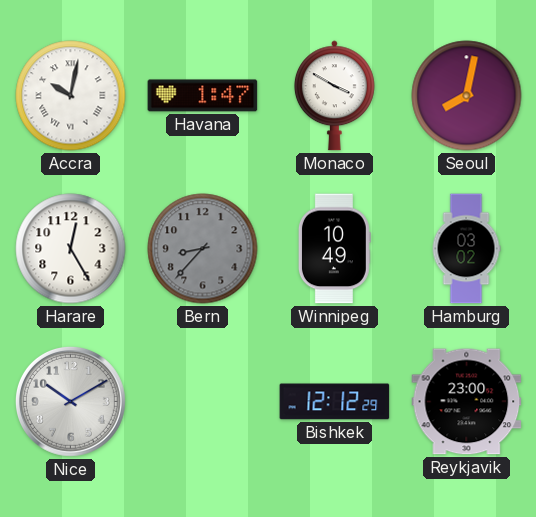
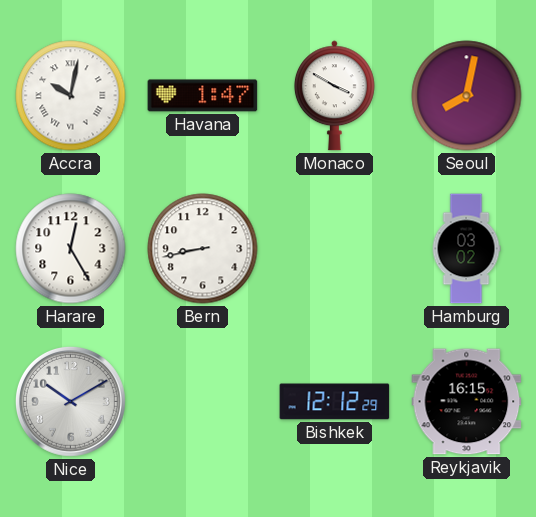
Bern: 8:37 -> 8:43
Bern dial: grey -> white
Winnipeg: 10:49 -> none
Reykjavik: 23:00 -> 16:15
